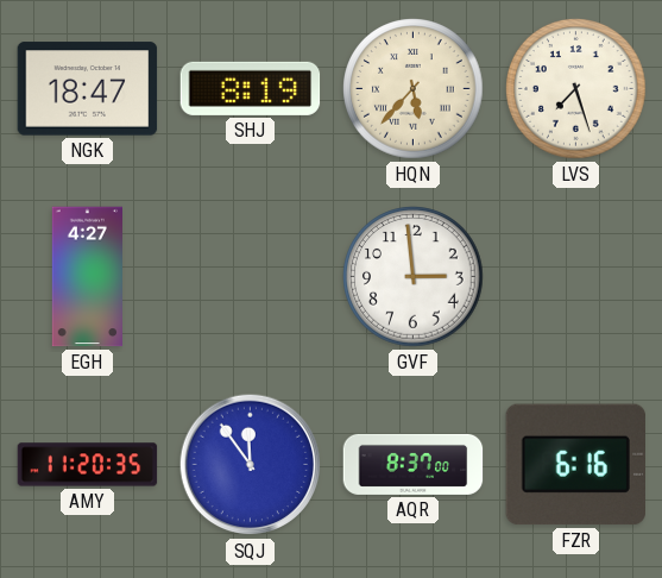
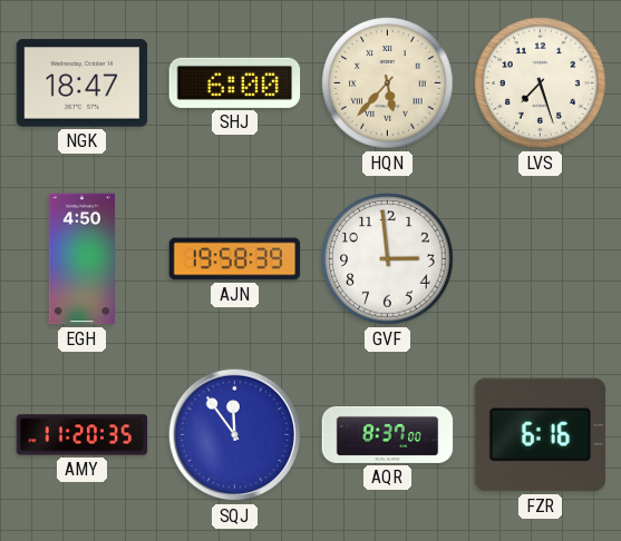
SHJ: 8:19 -> 6:00
EGH: 4:27 -> 4:50
AJN: none -> 19:58
